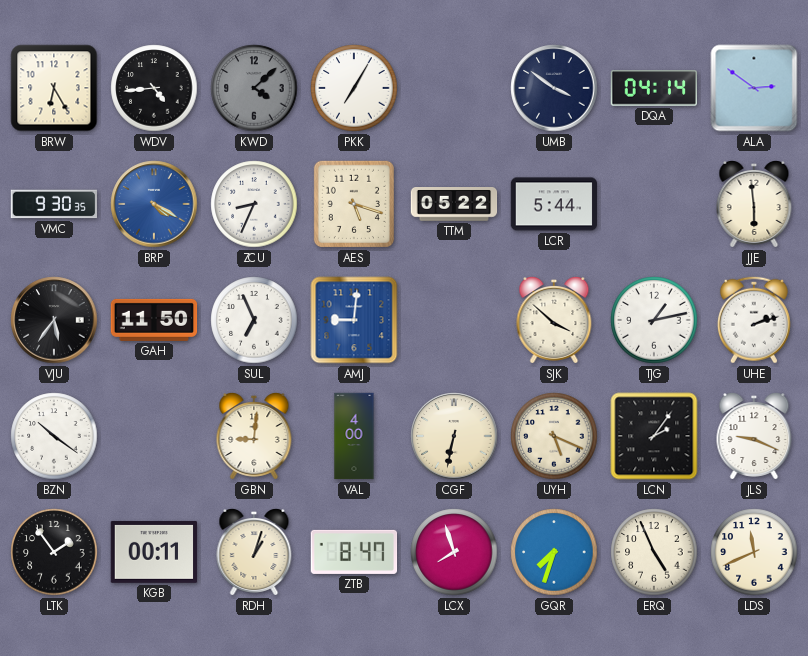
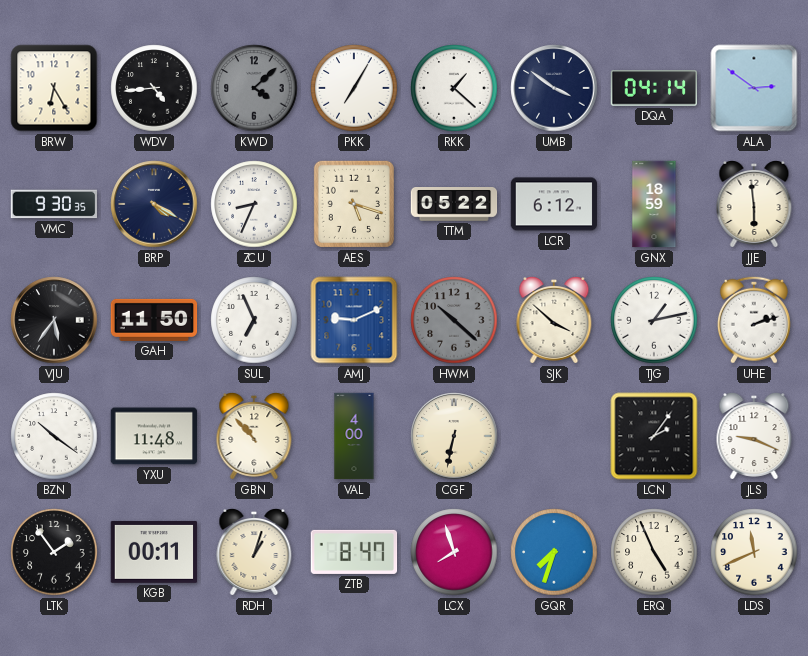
RKK: none -> 1:22
BRP dial: blue -> navy
LCR: 5:44 -> 6:12
GNX: none -> 18:59
AMJ: 9:01 -> 9:11
HWM: none -> 10:22
YXU: none -> 11:48
GBN: 9:01 -> 10:53
UYH: 5:19 -> none
